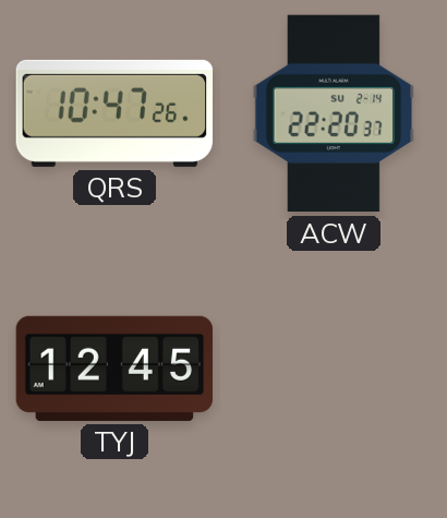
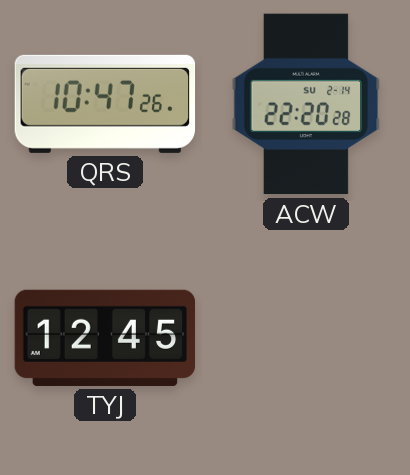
ACW: 22:20:37 -> 22:20:28
